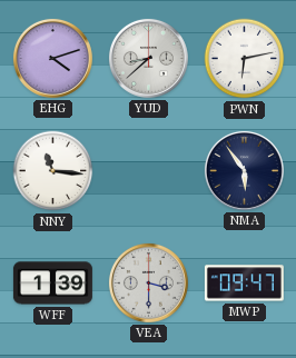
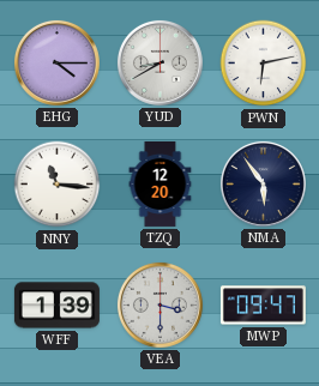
EHG: 4:12 -> 4:15
YUD: 8:38 -> 8:40
TZQ: none -> 12:20
